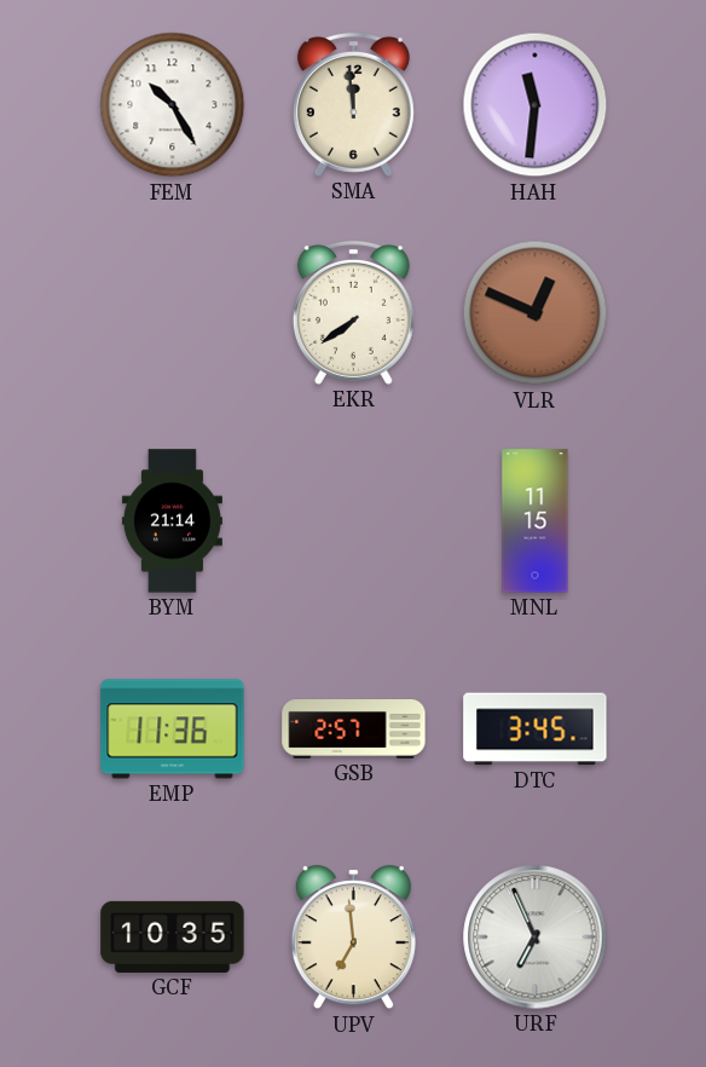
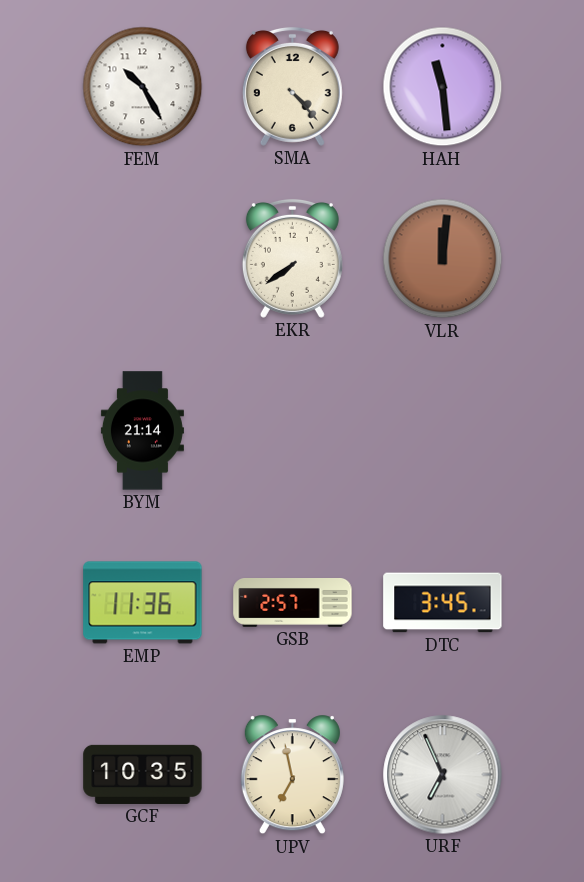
SMA: 11:59 -> 4:23
HAH: 11:31 -> 11:29
VLR: 12:49 -> 12:01
MNL: 11:15 -> none
UPV: 6:59 -> 6:58
